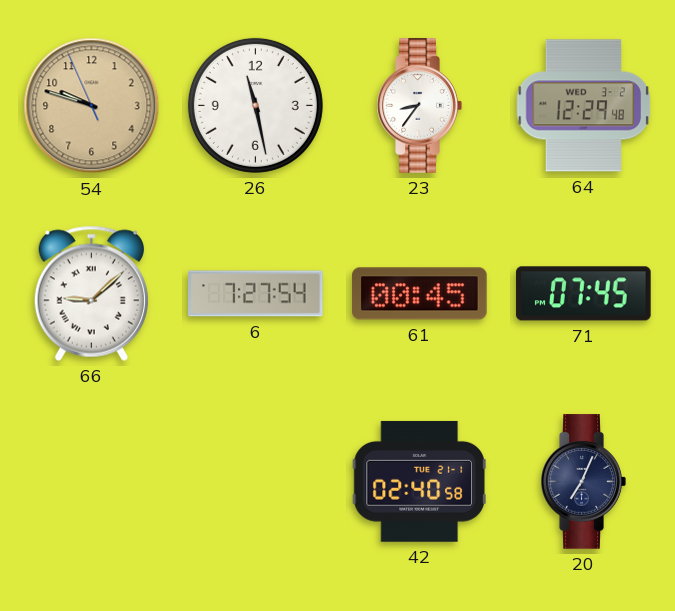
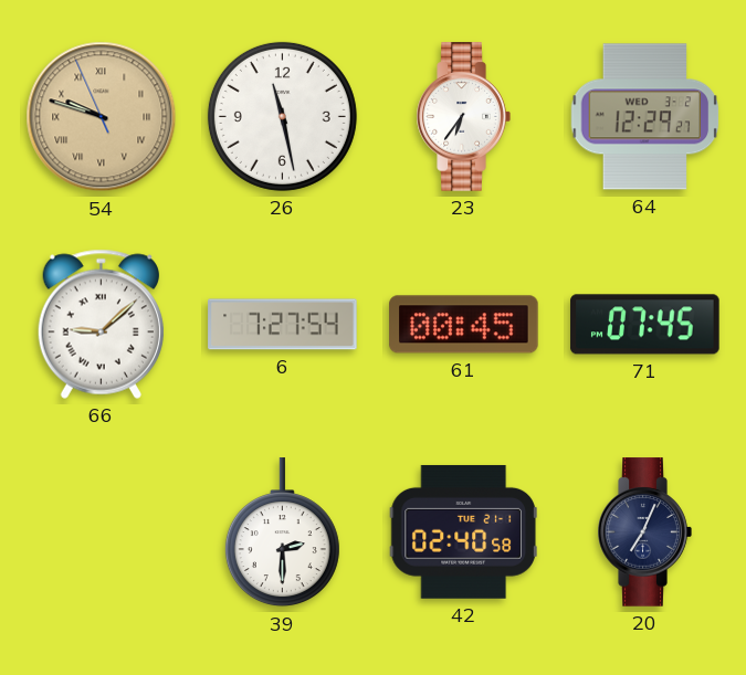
54 numerals: Arabic -> Roman
23: 8:36 -> 6:36
64: 12:29:48 -> 12:29:27
39: none -> 2:30
